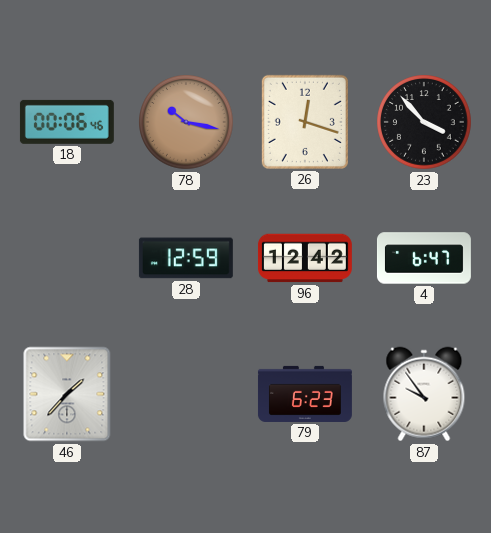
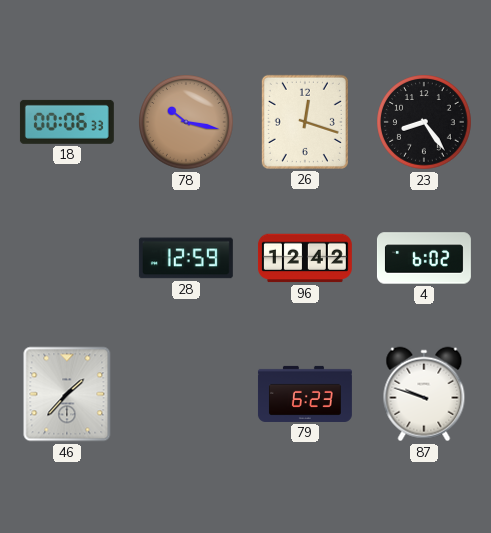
18: 00:06:46 -> 00:06:33
23: 3:53 -> 8:24
4: 6:47 -> 6:02
87: 9:54 -> 9:48
